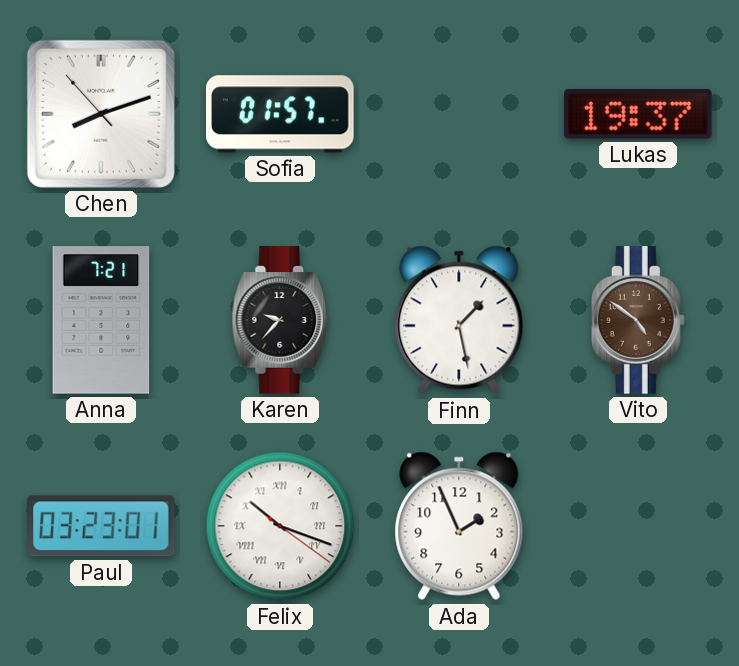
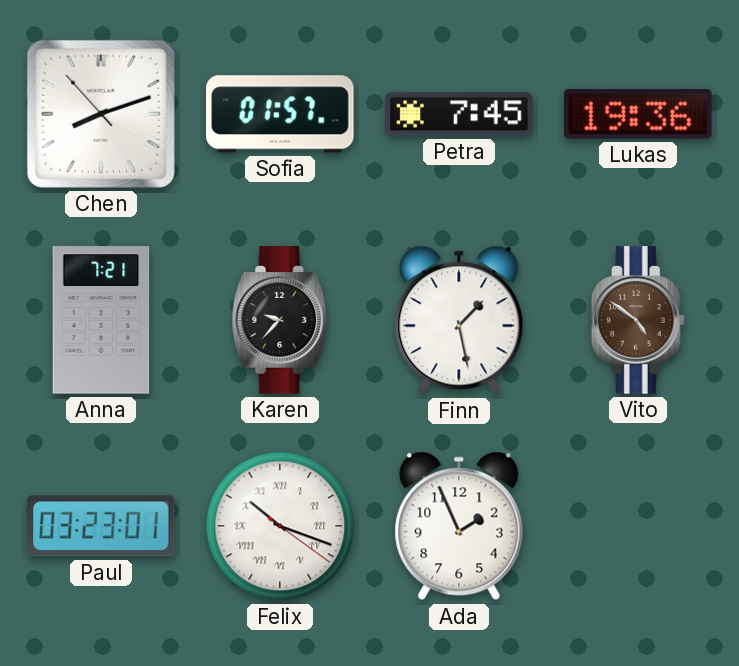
Petra: none -> 7:45
Lukas: 19:37 -> 19:36
